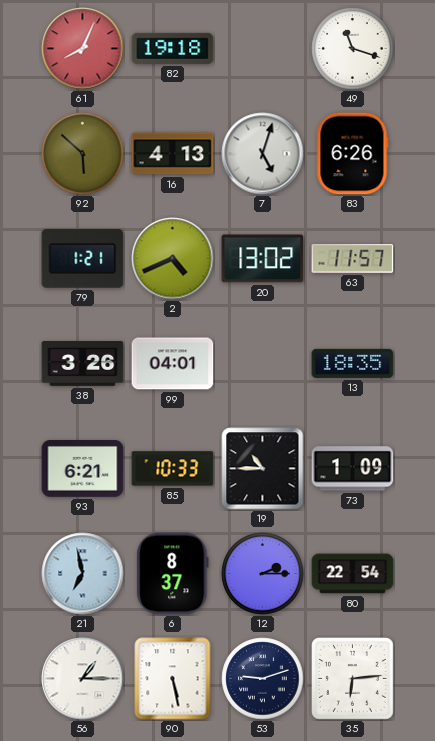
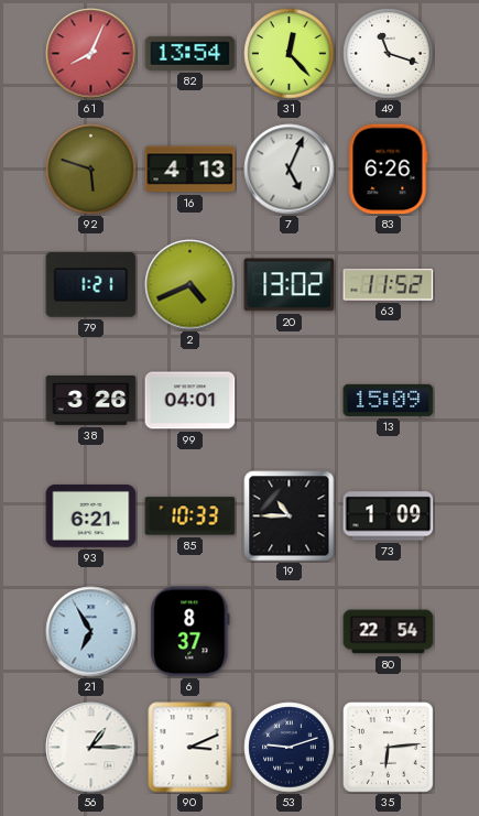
82: 19:18 -> 13:54
31: none -> 12:23
92: 5:52 -> 5:48
7: 5:03 -> 5:04
63: 11:57 -> 11:52
13: 18:35 -> 15:09
21: 6:58 -> 6:55
12: 2:15 -> none
90: 5:28 -> 3:11
